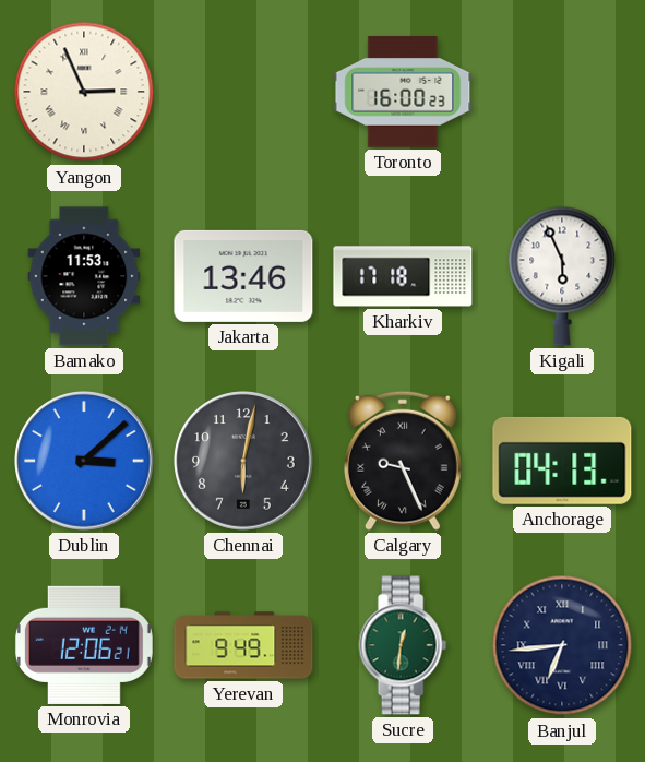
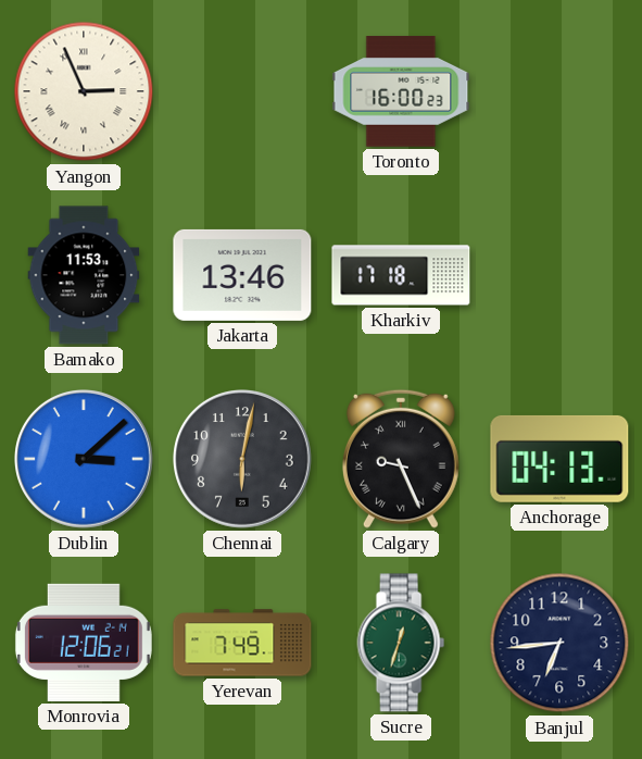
Kigali: 5:56 -> none
Yerevan: 9:49 -> 7:49
Sucre: 12:31 -> 12:33
Banjul numerals: Roman -> Arabic
